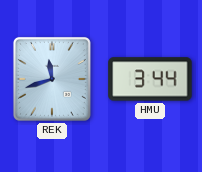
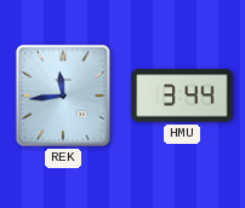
REK: 11:42 -> 11:44
